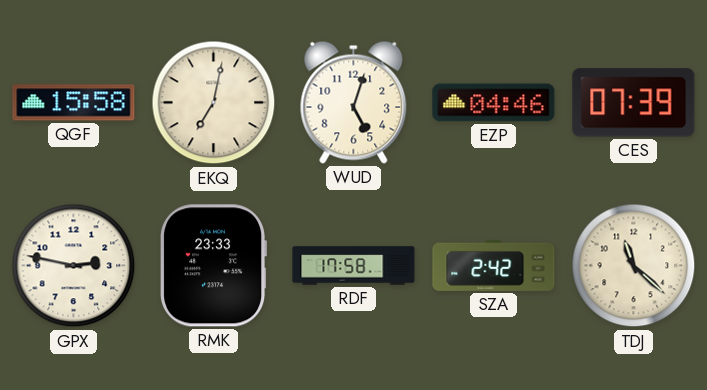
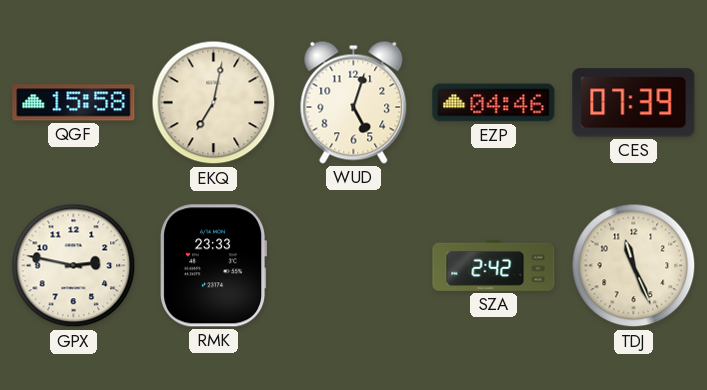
RDF: 17:58 -> none
TDJ: 11:22 -> 11:26
